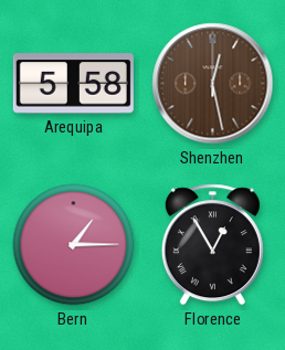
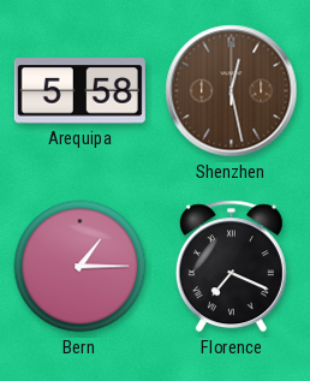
Florence: 12:55 -> 7:19
